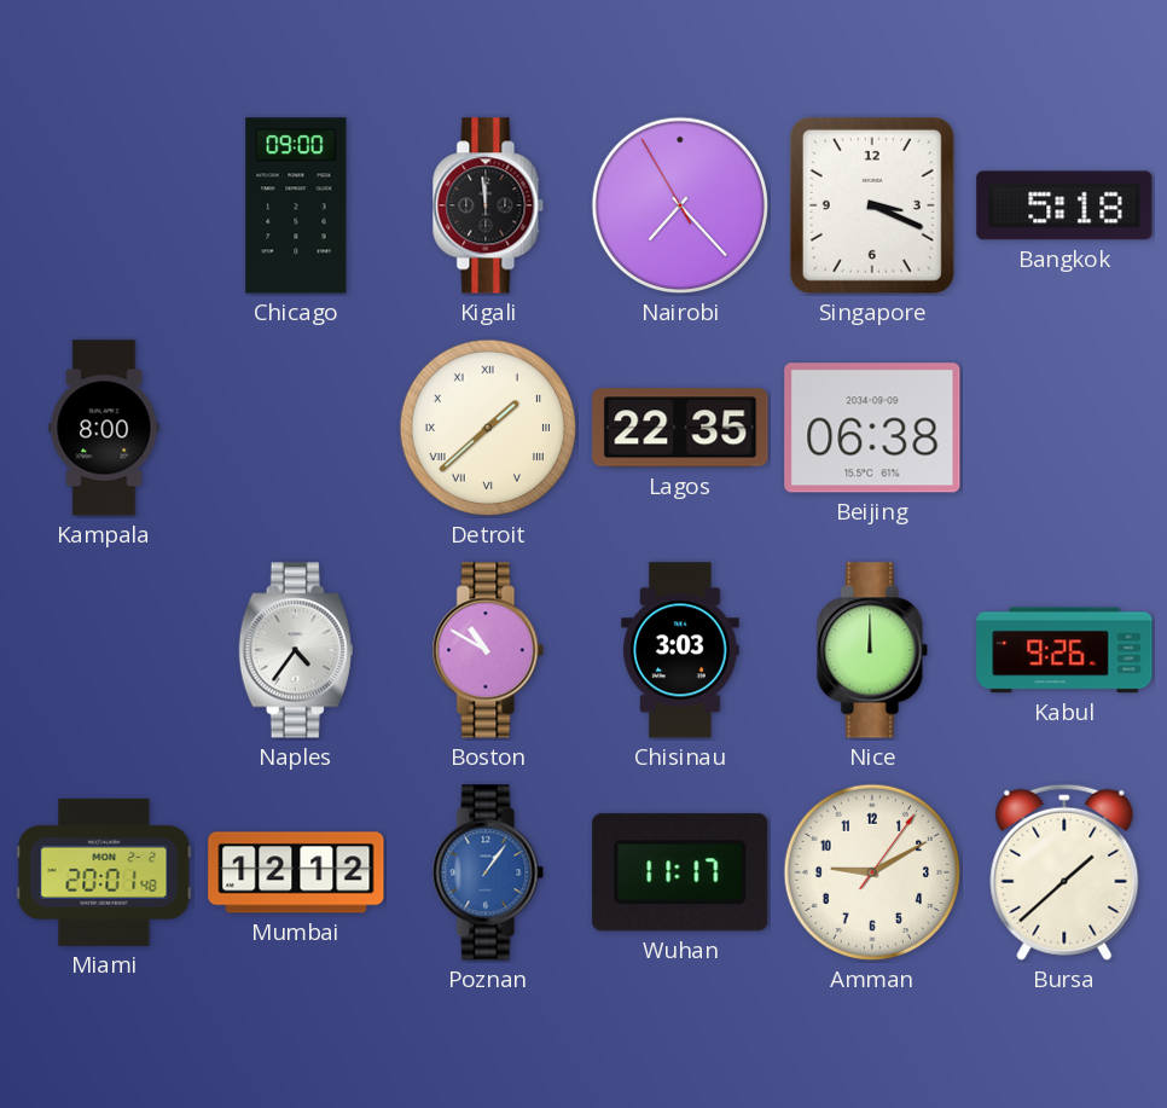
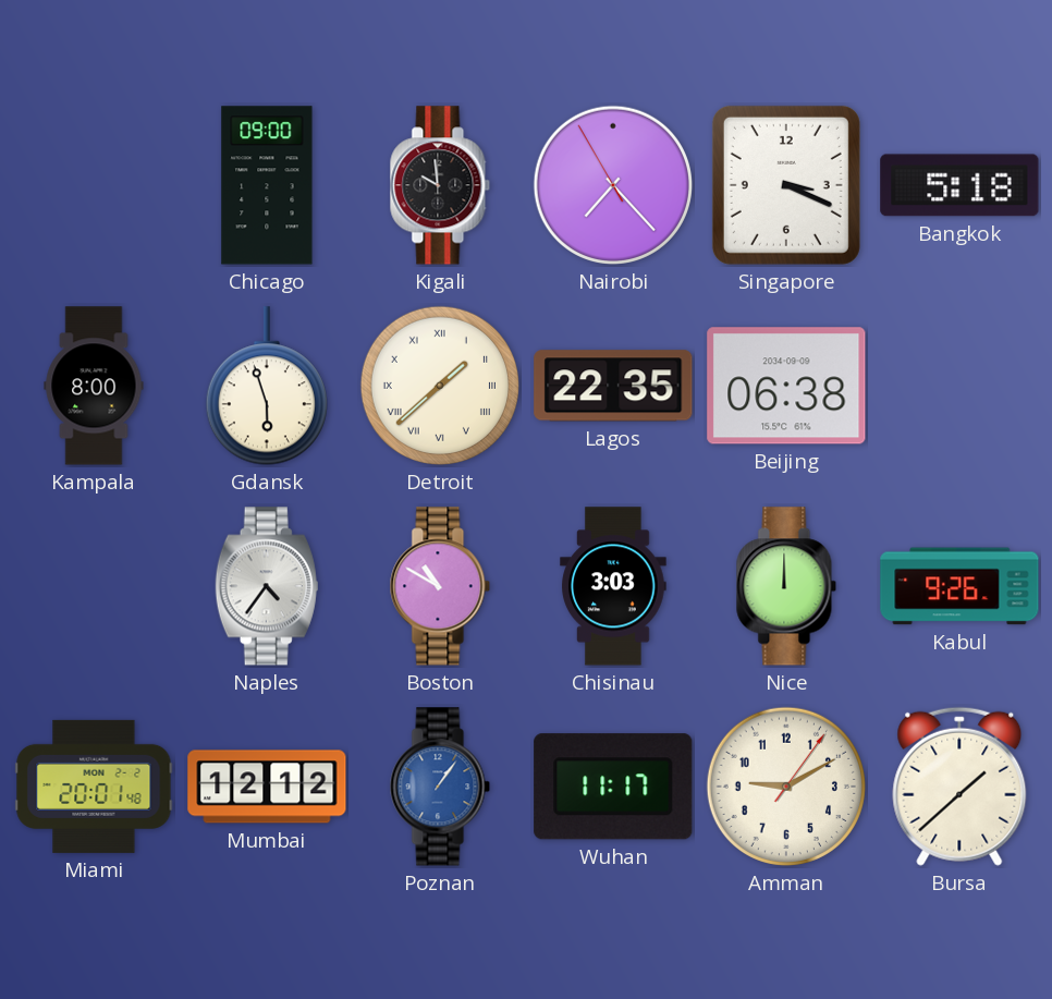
Kigali: 11:59 -> 9:59
Gdansk: none -> 5:57
